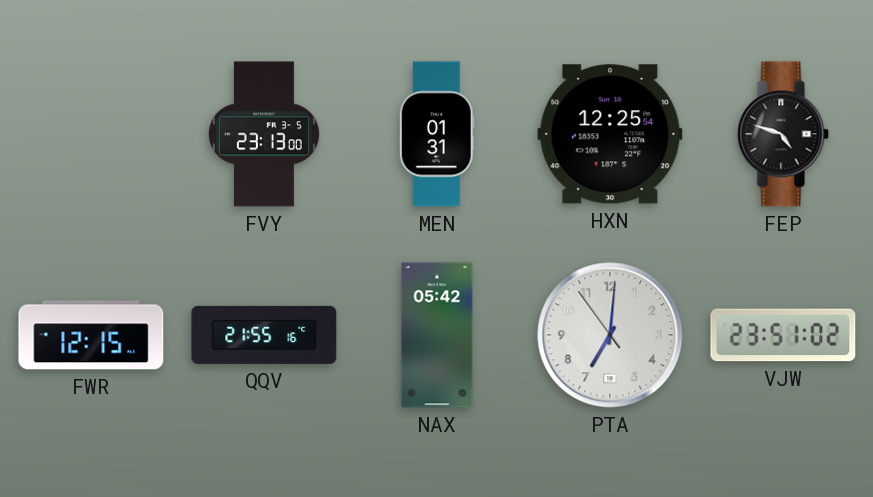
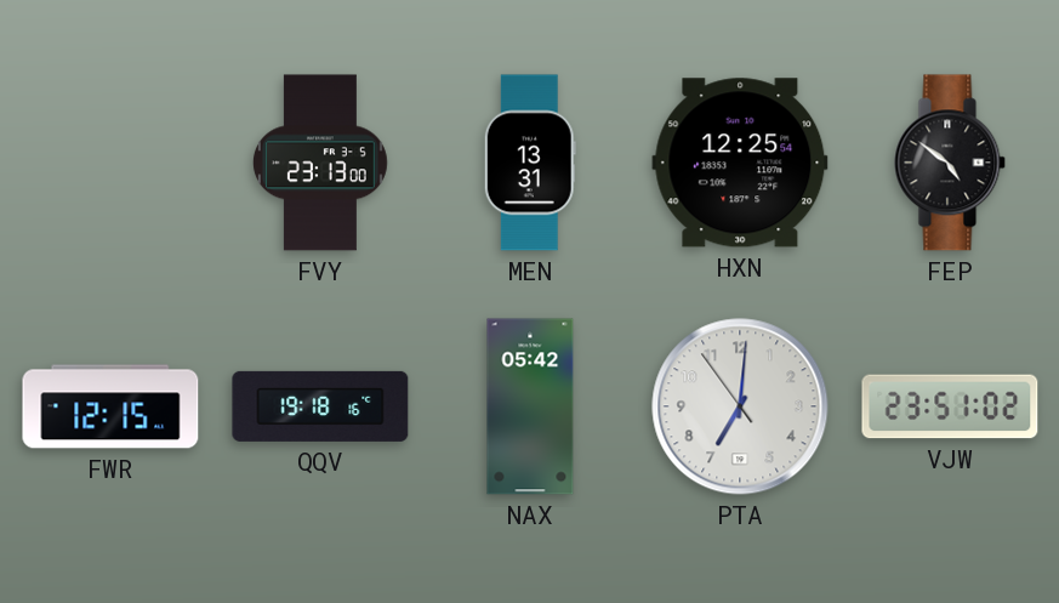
MEN: 01:31 -> 13:31
FEP: 4:48 -> 4:51
QQV: 21:55 -> 19:18
